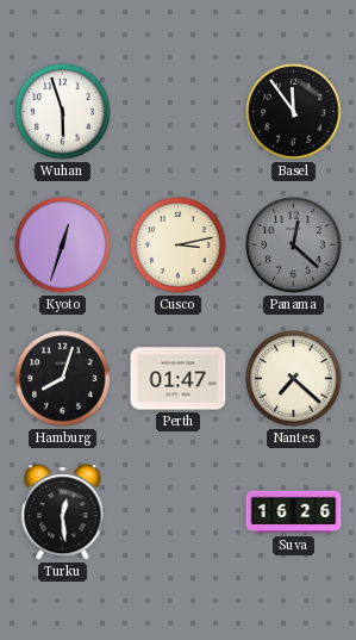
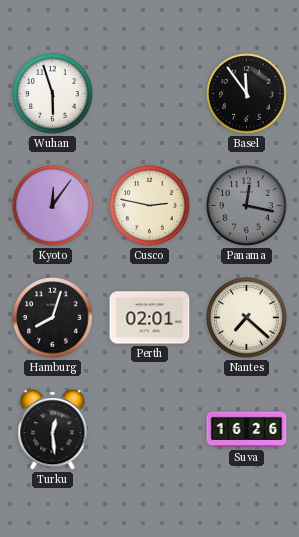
Kyoto: 12:33 -> 12:06
Cusco: 3:13 -> 2:47
Panama: 12:22 -> 12:17
Perth: 01:47 -> 02:01
